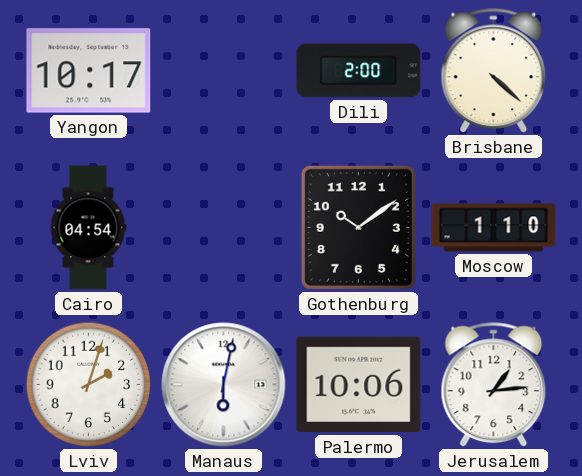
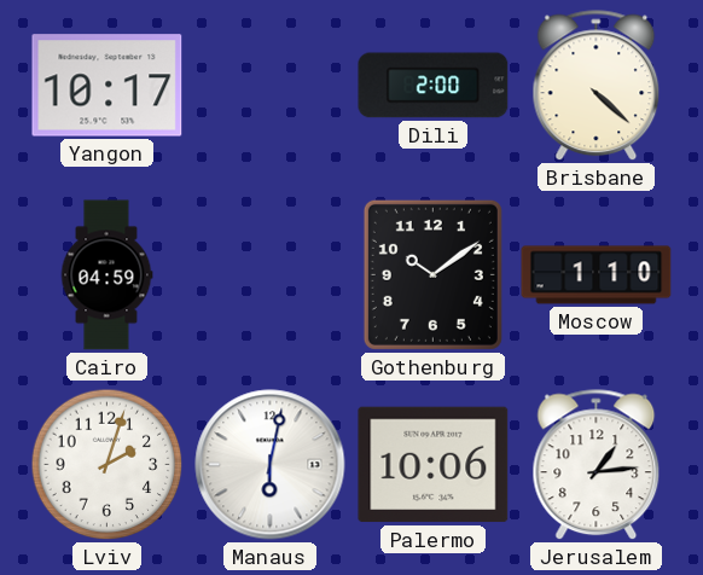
Cairo: 04:54 -> 04:59
